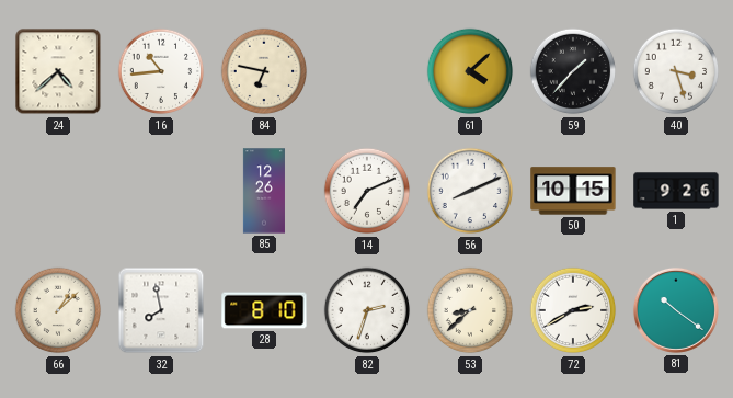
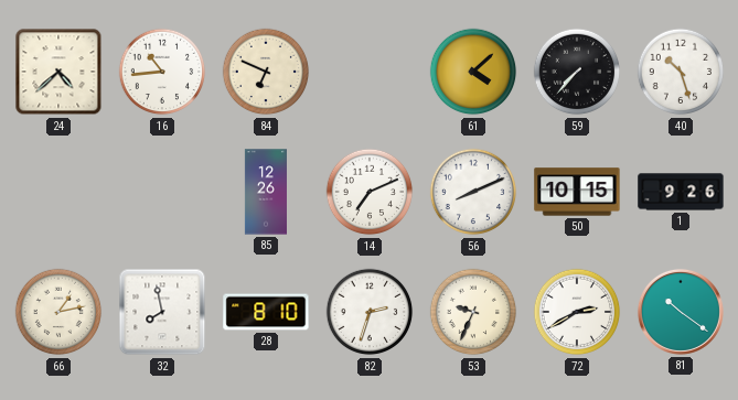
84: 6:47 -> 6:49
59: 1:37 -> 7:37
40: 3:27 -> 10:27
66: 1:08 -> 1:13
53: 8:38 -> 9:34
